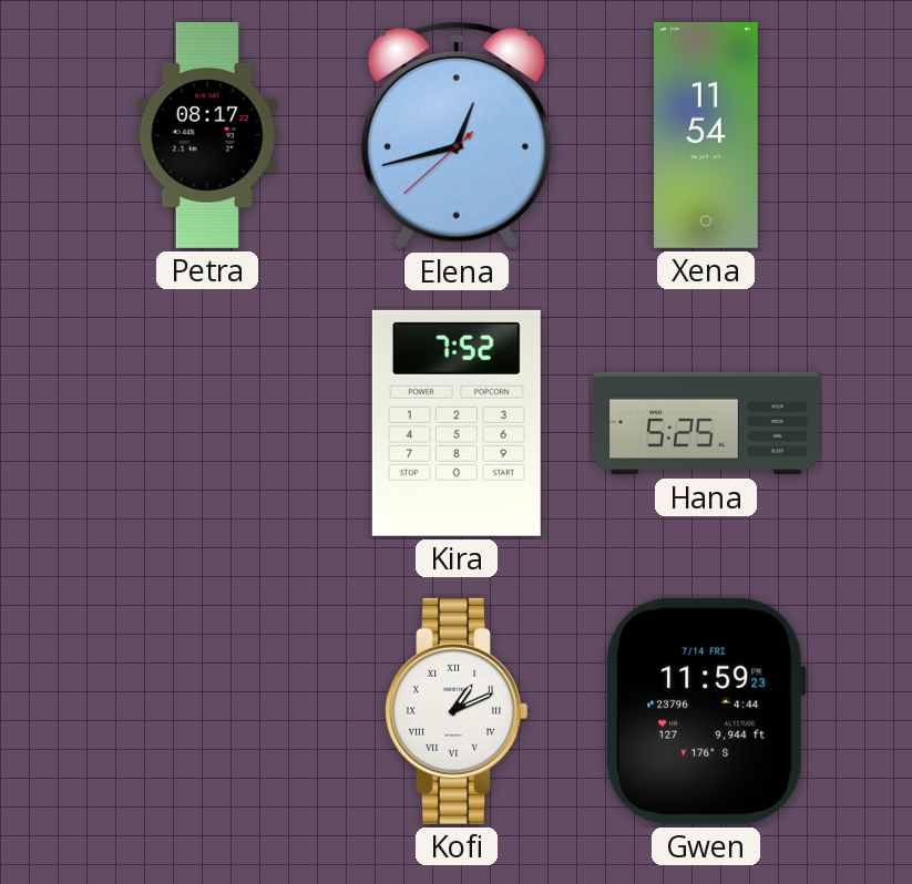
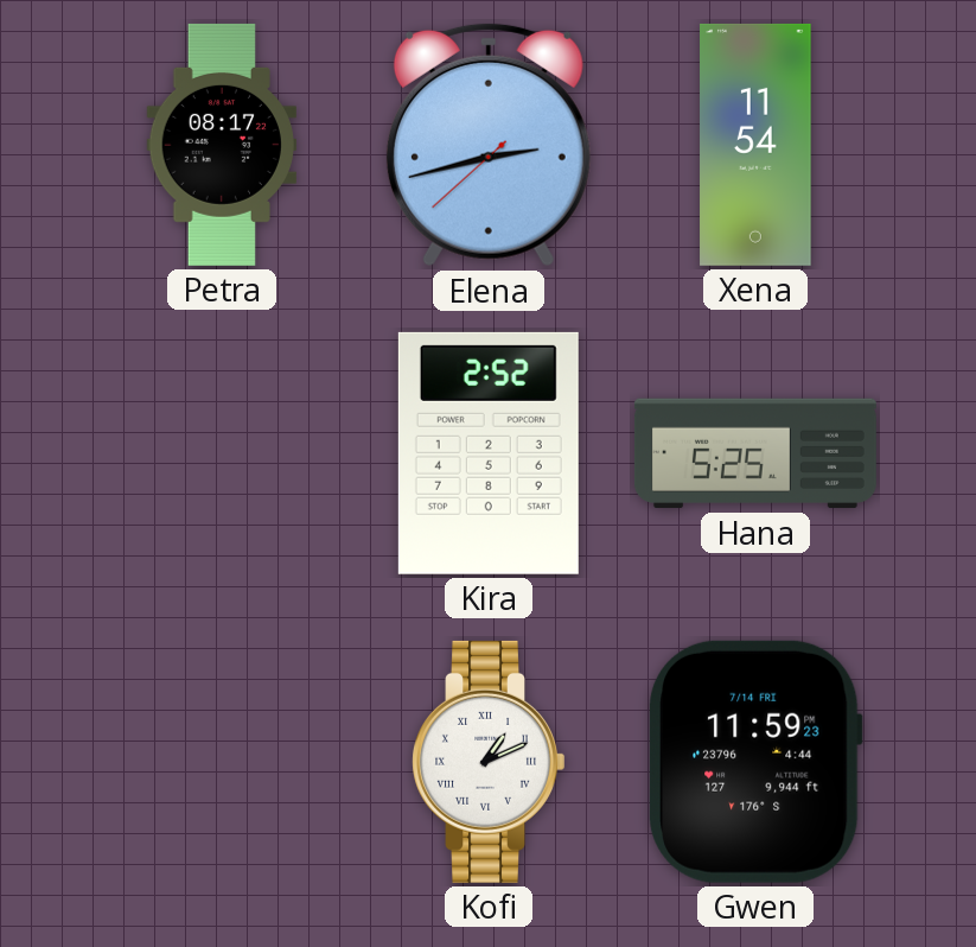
Elena: 12:42 -> 2:42
Kira: 7:52 -> 2:52
